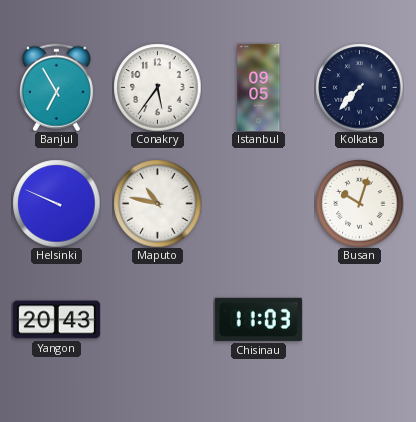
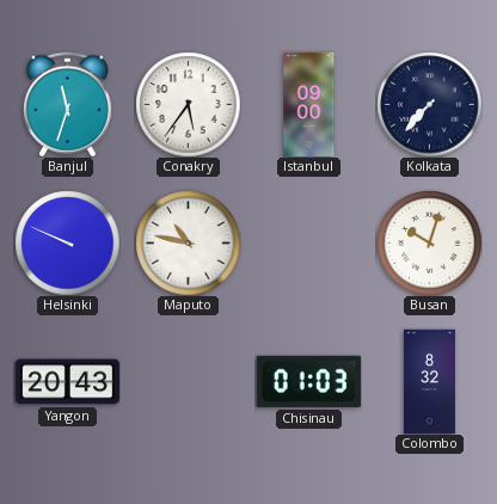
Banjul: 6:55 -> 11:33
Istanbul: 09:05 -> 09:00
Chisinau: 11:03 -> 01:03
Colombo: none -> 8:32
